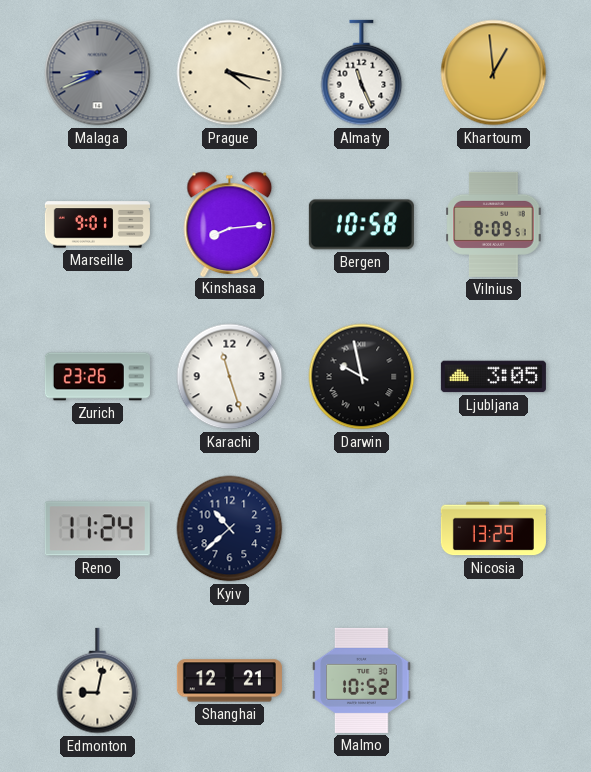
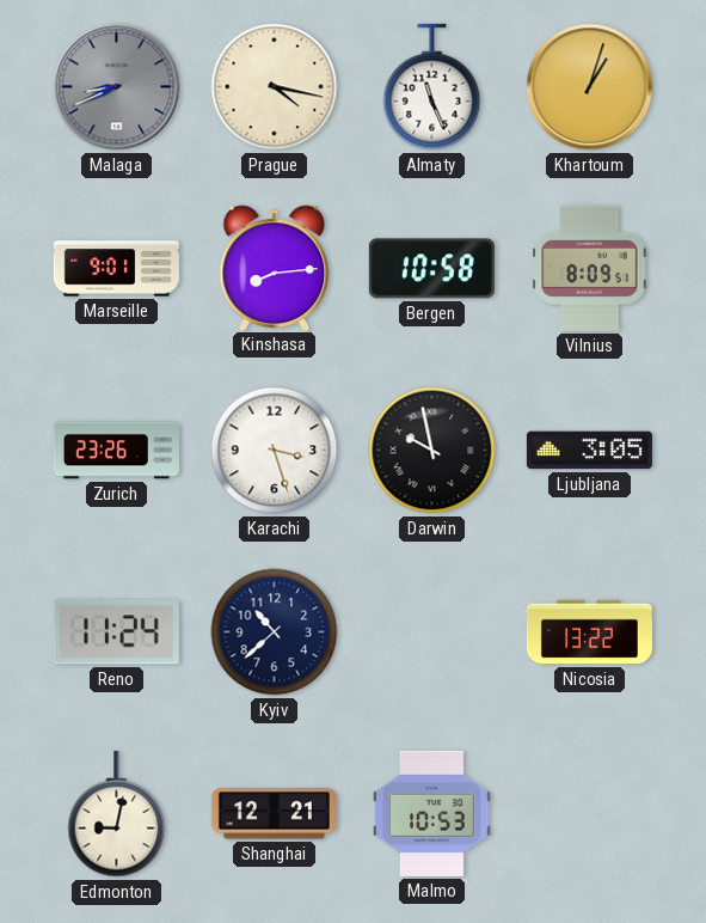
Khartoum: 12:59 -> 1:03
Karachi: 11:27 -> 3:27
Nicosia: 13:29 -> 13:22
Malmo: 10:52 -> 10:53
